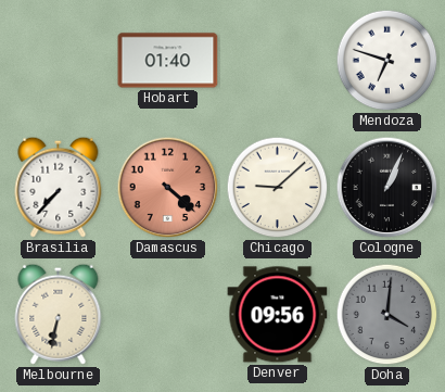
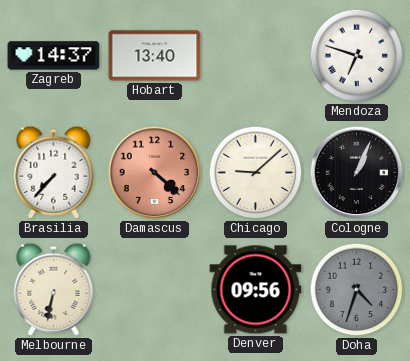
Zagreb: none -> 14:37
Hobart: 01:40 -> 13:40
Doha: 4:01 -> 4:33
